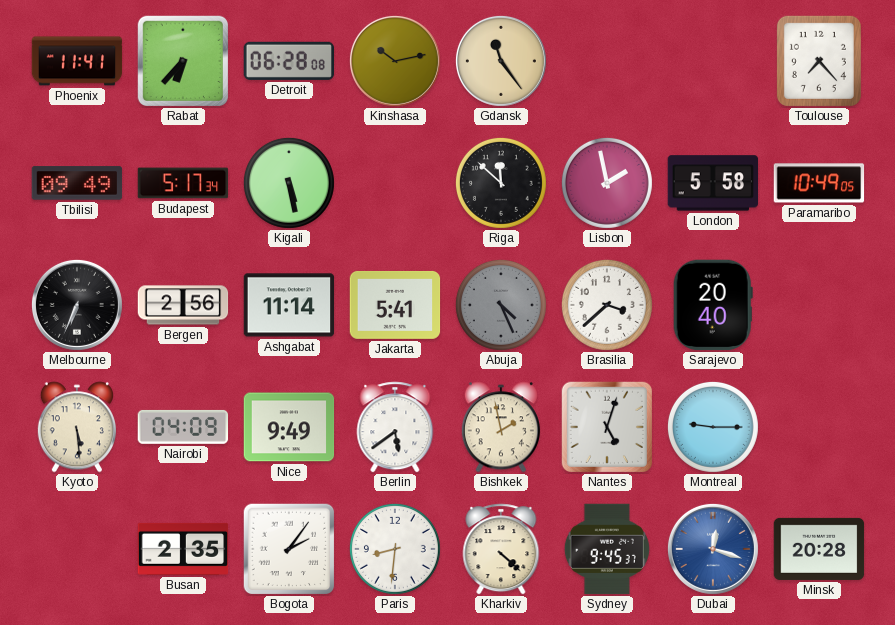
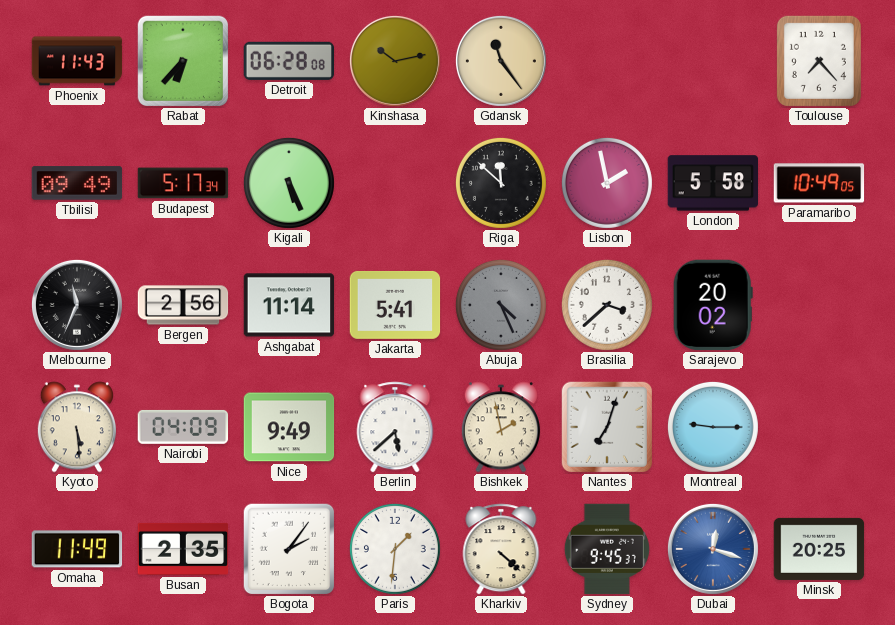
Phoenix: 11:41 -> 11:43
Kigali: 5:28 -> 5:26
Melbourne: 6:34 -> 11:34
Sarajevo: 20:40 -> 20:02
Berlin: 5:39 -> 5:38
Nantes: 5:03 -> 7:03
Omaha: none -> 11:49
Paris: 8:31 -> 1:31
Minsk: 20:28 -> 20:25
